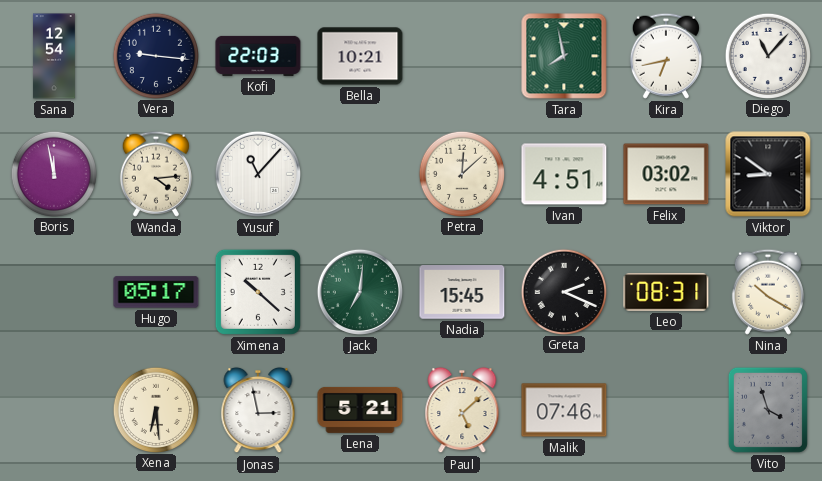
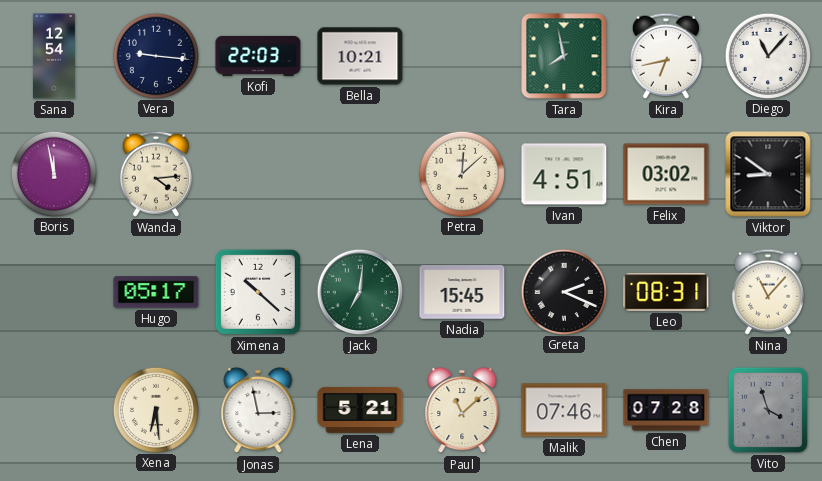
Yusuf: 11:07 -> none
Nina: 10:20 -> 11:07
Paul: 5:08 -> 11:08
Chen: none -> 07:28
